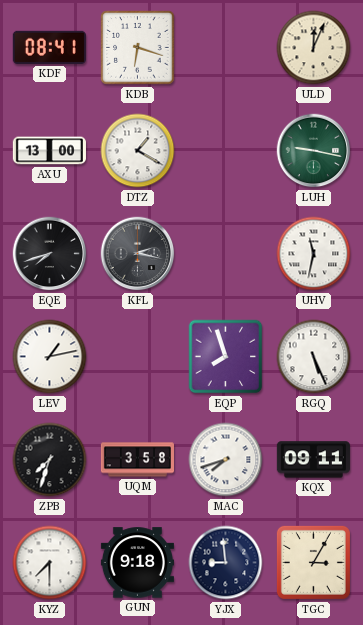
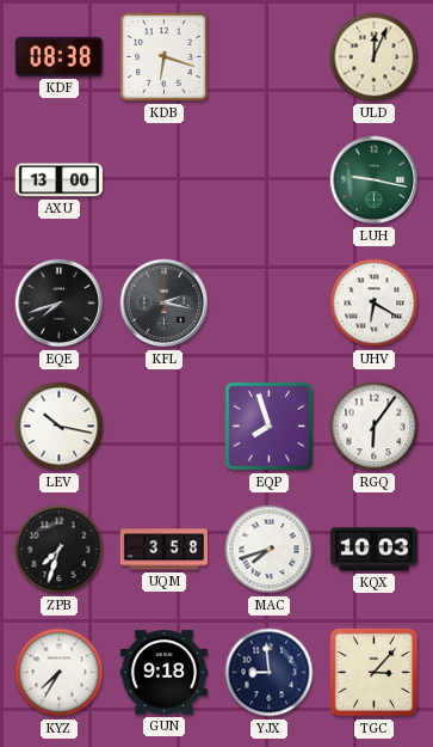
KDF: 08:41 -> 08:38
DTZ: 1:20 -> none
UHV: 11:32 -> 6:20
LEV: 1:13 -> 10:17
RGQ: 5:26 -> 6:06
KQX: 09:11 -> 10:03
KYZ: 7:30 -> 7:35
TGC: 3:05 -> 3:07
